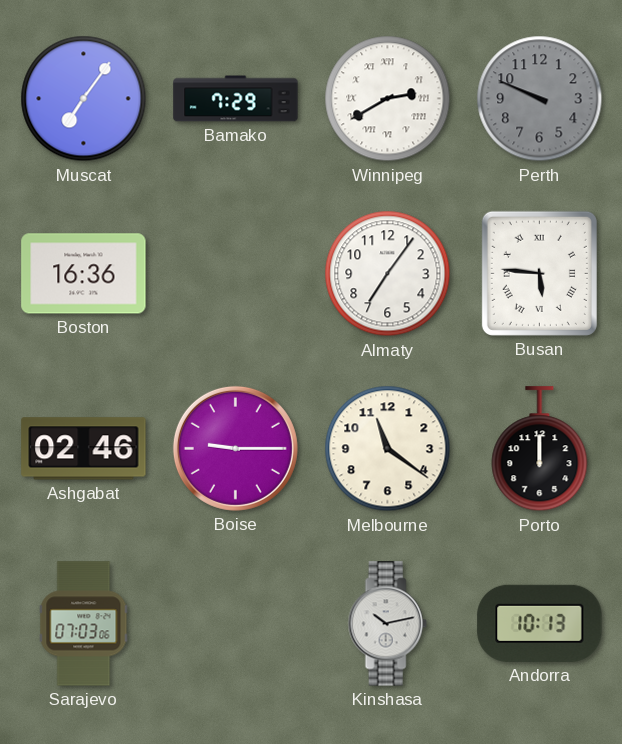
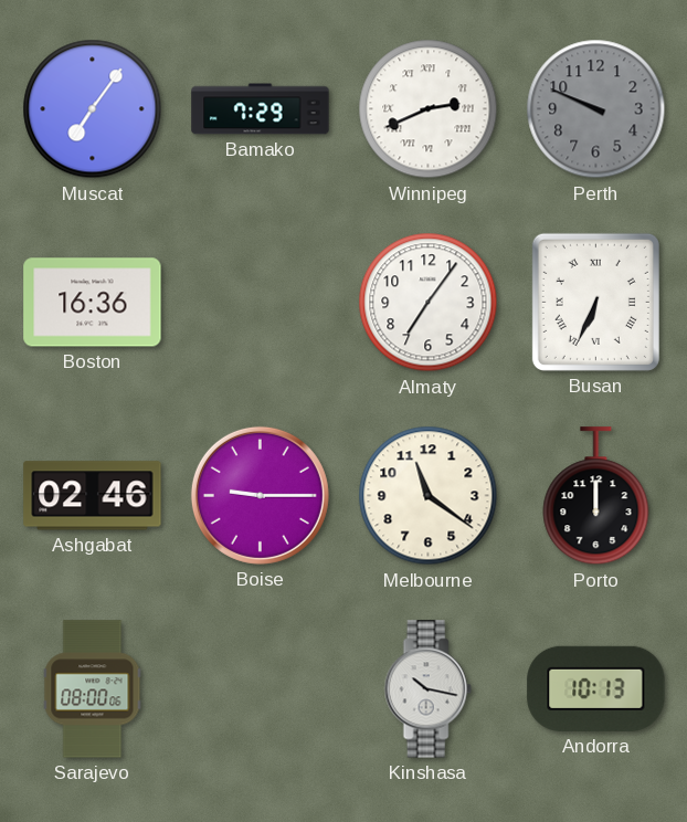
Winnipeg: 2:40 -> 2:41
Busan: 5:46 -> 6:34
Sarajevo: 07:03 -> 08:00
Kinshasa: 10:13 -> 10:17
